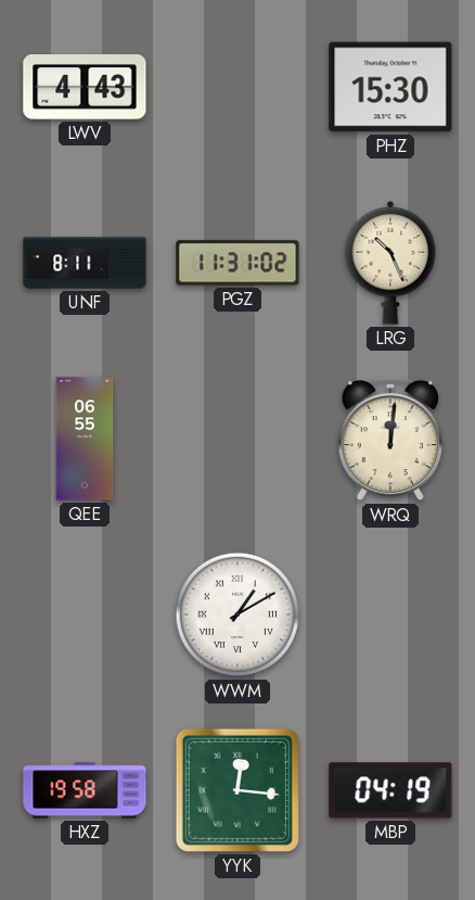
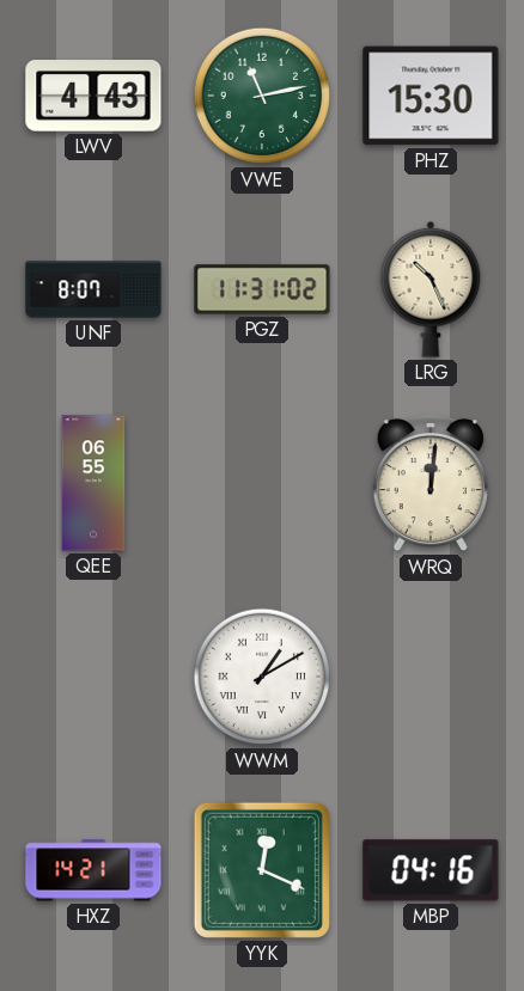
VWE: none -> 11:13
UNF: 8:11 -> 8:07
HXZ: 19:58 -> 14:21
YYK: 12:16 -> 12:19
MBP: 04:19 -> 04:16
